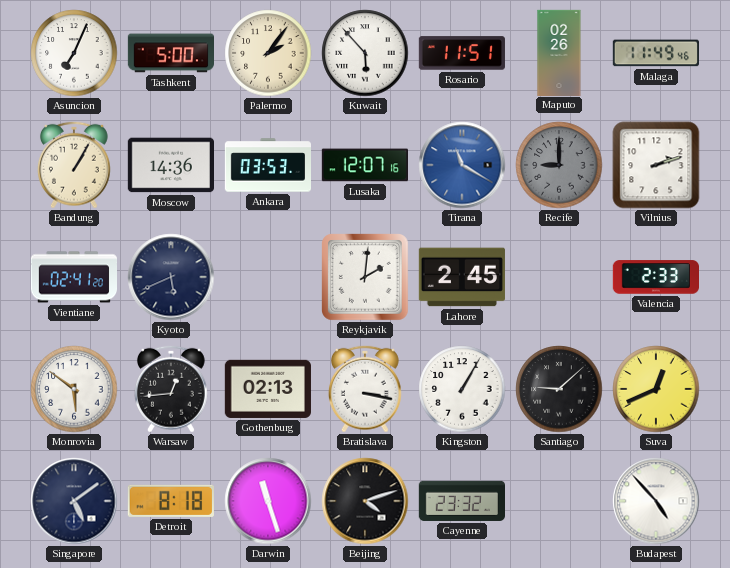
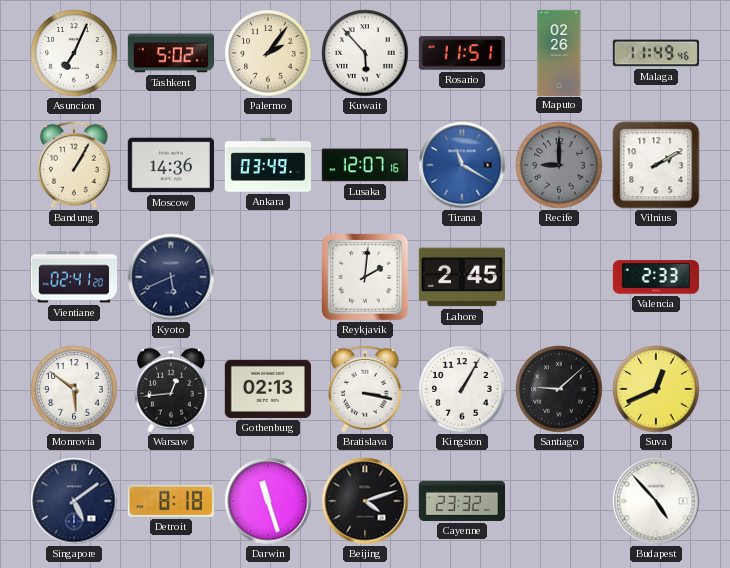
Tashkent: 5:00 -> 5:02
Ankara: 03:53 -> 03:49
Vilnius: 2:12 -> 2:10
